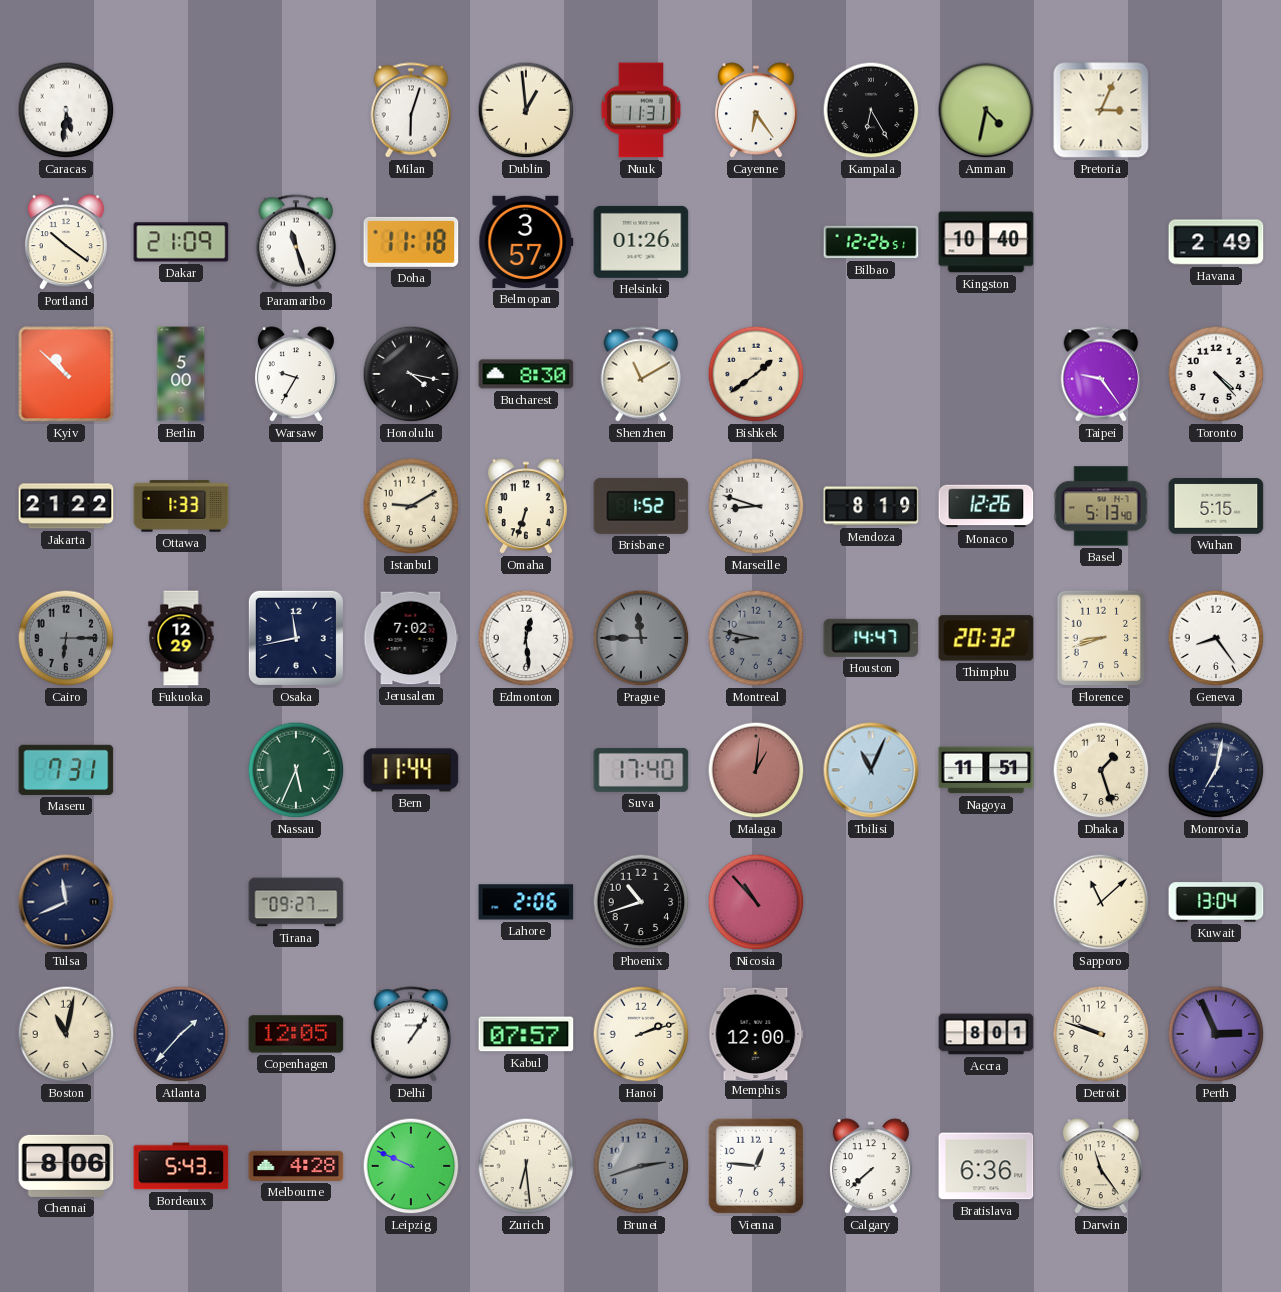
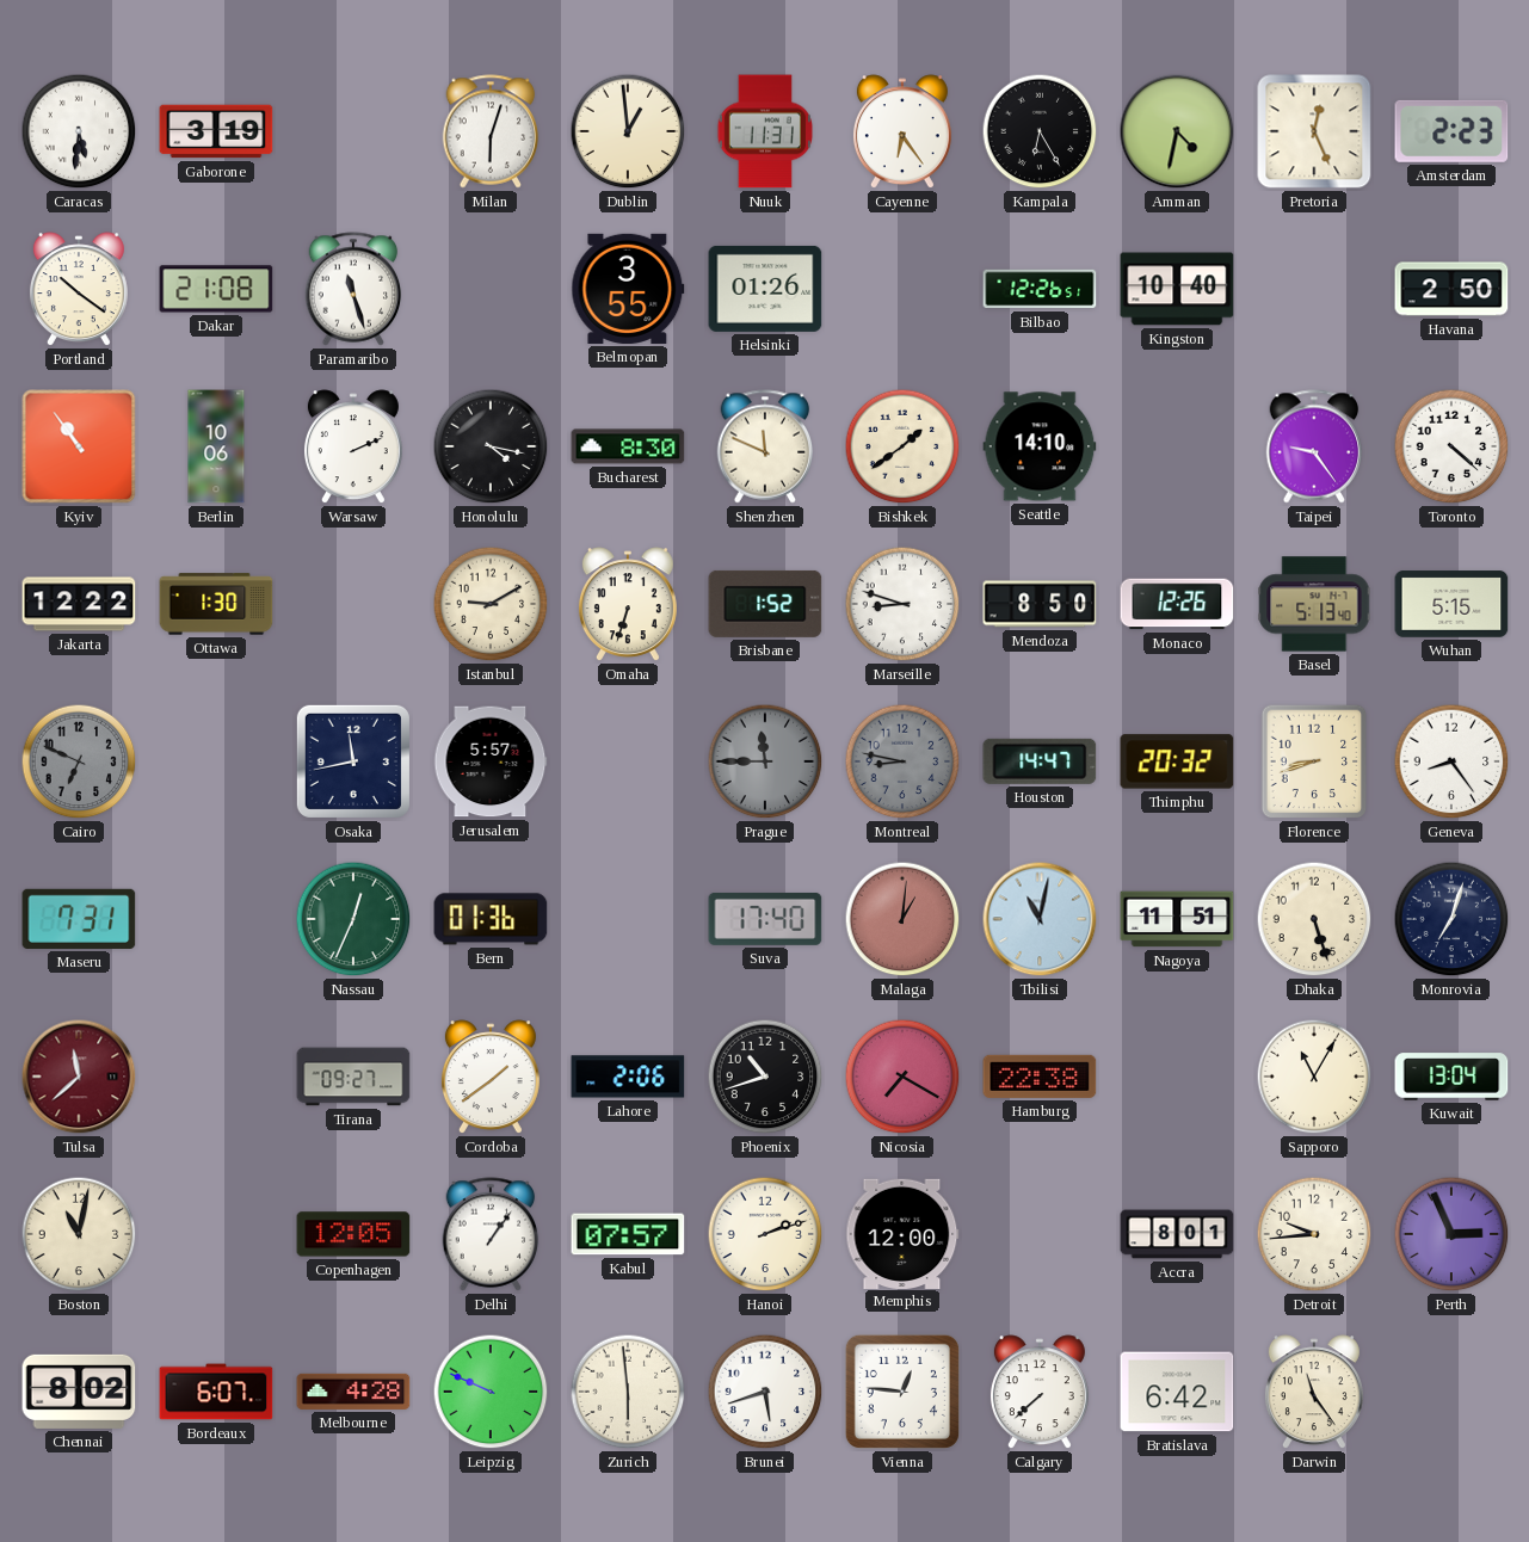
Gaborone: none -> 3:19
Pretoria: 3:04 -> 12:26
Amsterdam: none -> 2:23
Dakar: 21:09 -> 21:08
Doha: 11:18 -> none
Belmopan: 3:57 -> 3:55
Havana: 2:49 -> 2:50
Kyiv: 10:52 -> 10:54
Berlin: 5:00 -> 10:06
Warsaw: 9:35 -> 2:11
Shenzhen: 11:10 -> 11:49
Seattle: none -> 14:10
Toronto: 4:23 -> 4:22
Jakarta: 21:22 -> 12:22
Ottawa: 1:33 -> 1:30
Mendoza: 8:19 -> 8:50
Cairo: 6:15 -> 6:49
Fukuoka: 12:29 -> none
Jerusalem: 7:02 -> 5:57
Edmonton: 12:29 -> none
Nassau: 5:34 -> 12:34
Bern: 11:44 -> 01:36
Tbilisi: 11:04 -> 11:02
Dhaka: 1:27 -> 5:27
Monrovia: 7:02 -> 7:03
Tulsa: 11:41 -> 11:38
Tulsa dial: navy -> burgundy
Cordoba: none -> 1:39
Nicosia: 10:53 -> 7:20
Hamburg: none -> 22:38
Sapporo: 11:08 -> 11:05
Atlanta: 1:37 -> none
Detroit: 9:48 -> 9:44
Chennai: 8:06 -> 8:02
Bordeaux: 5:43 -> 6:07
Zurich: 6:29 -> 5:59
Brunei: 2:42 -> 5:42
Brunei dial: grey -> white
Bratislava: 6:36 -> 6:42
